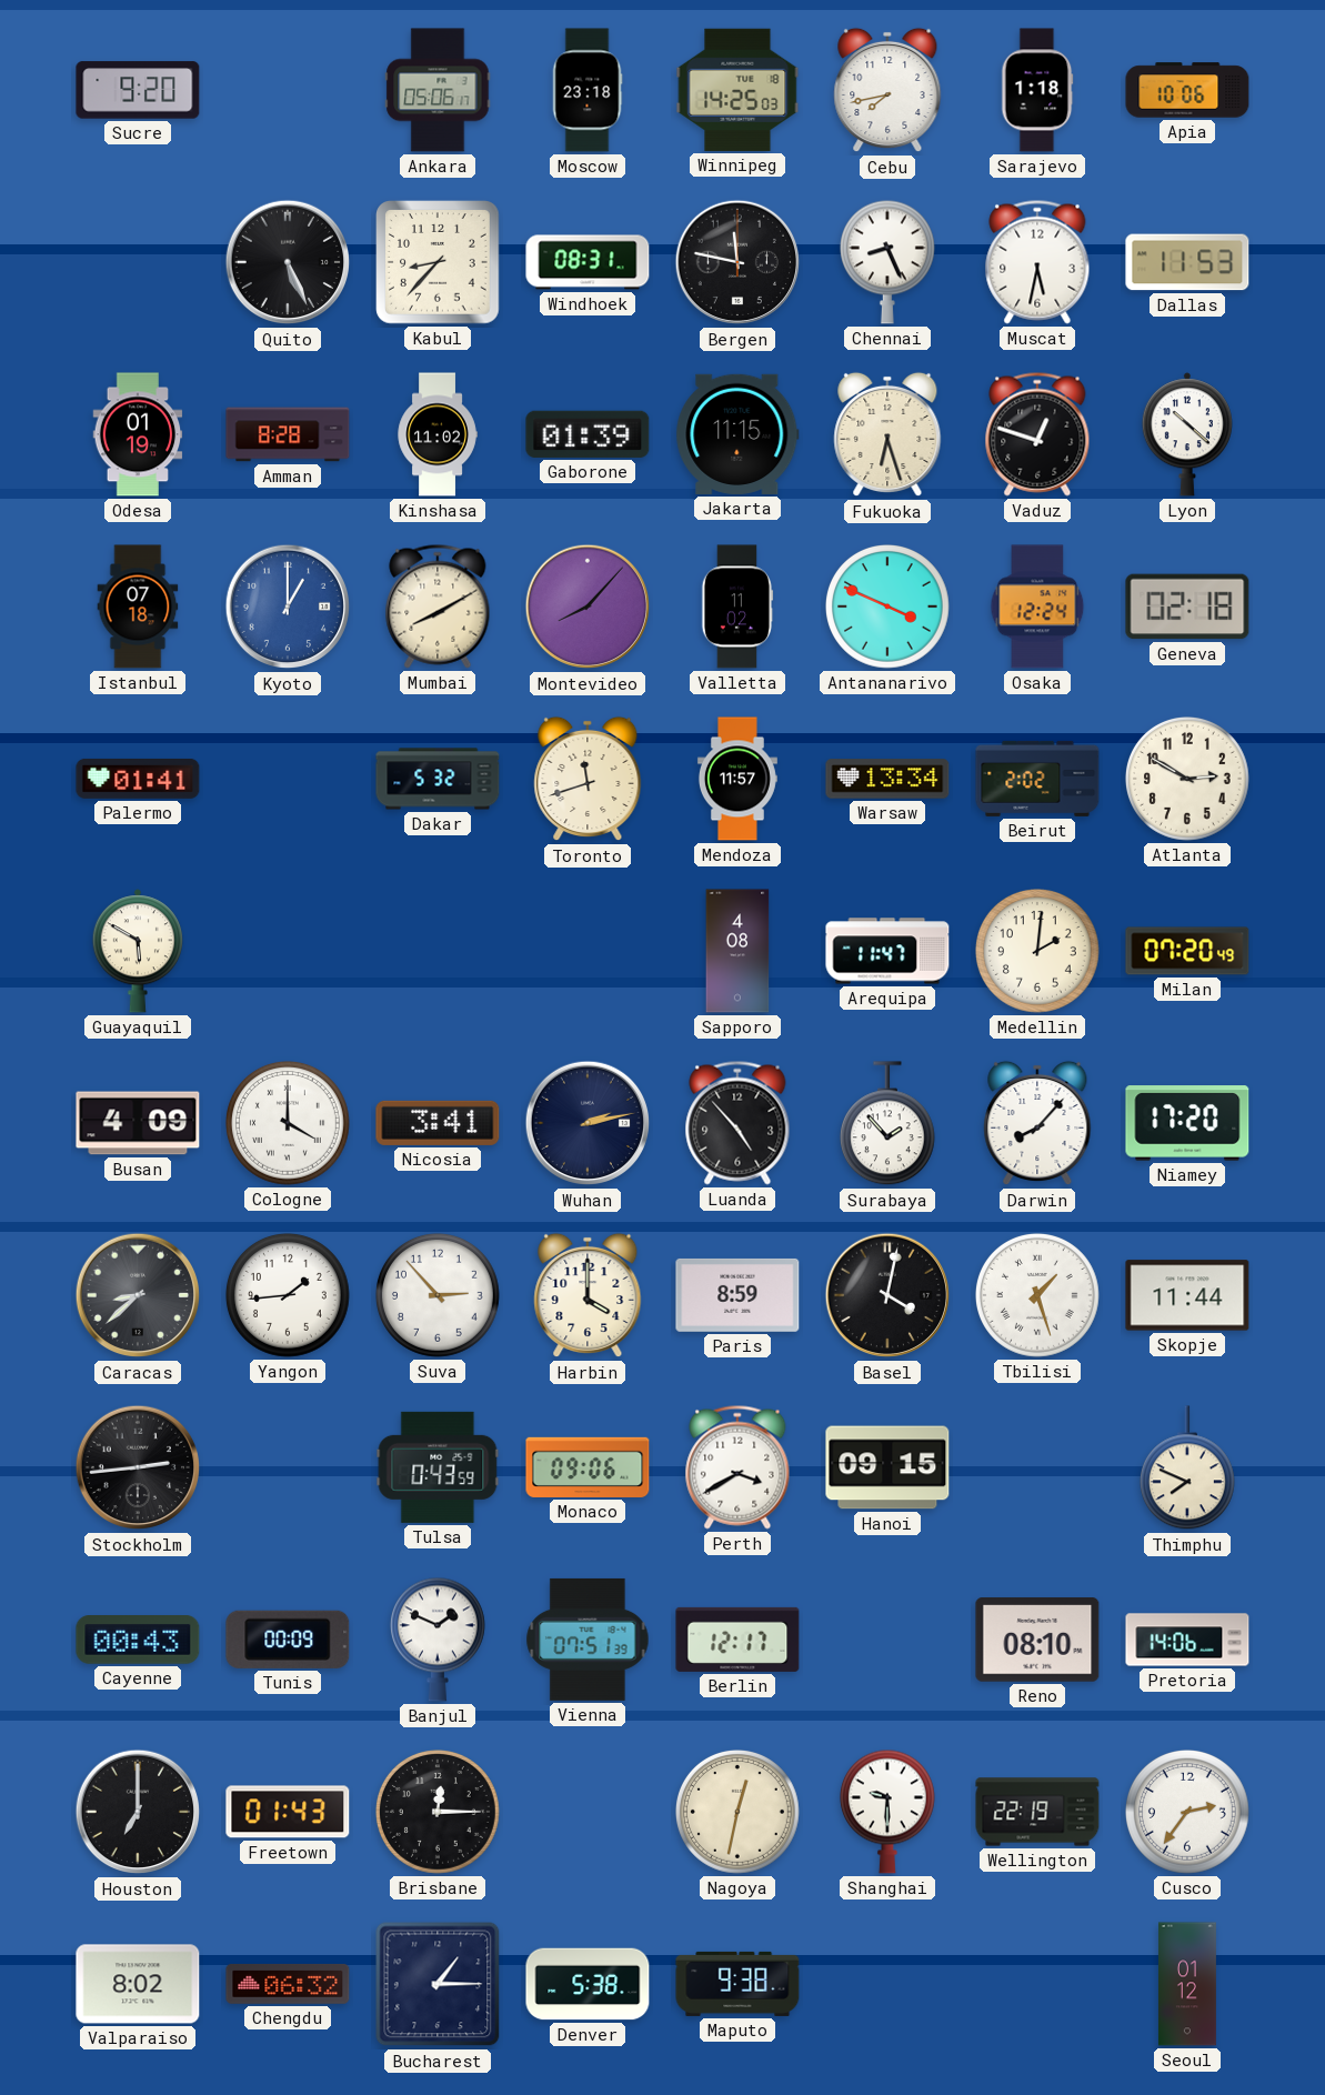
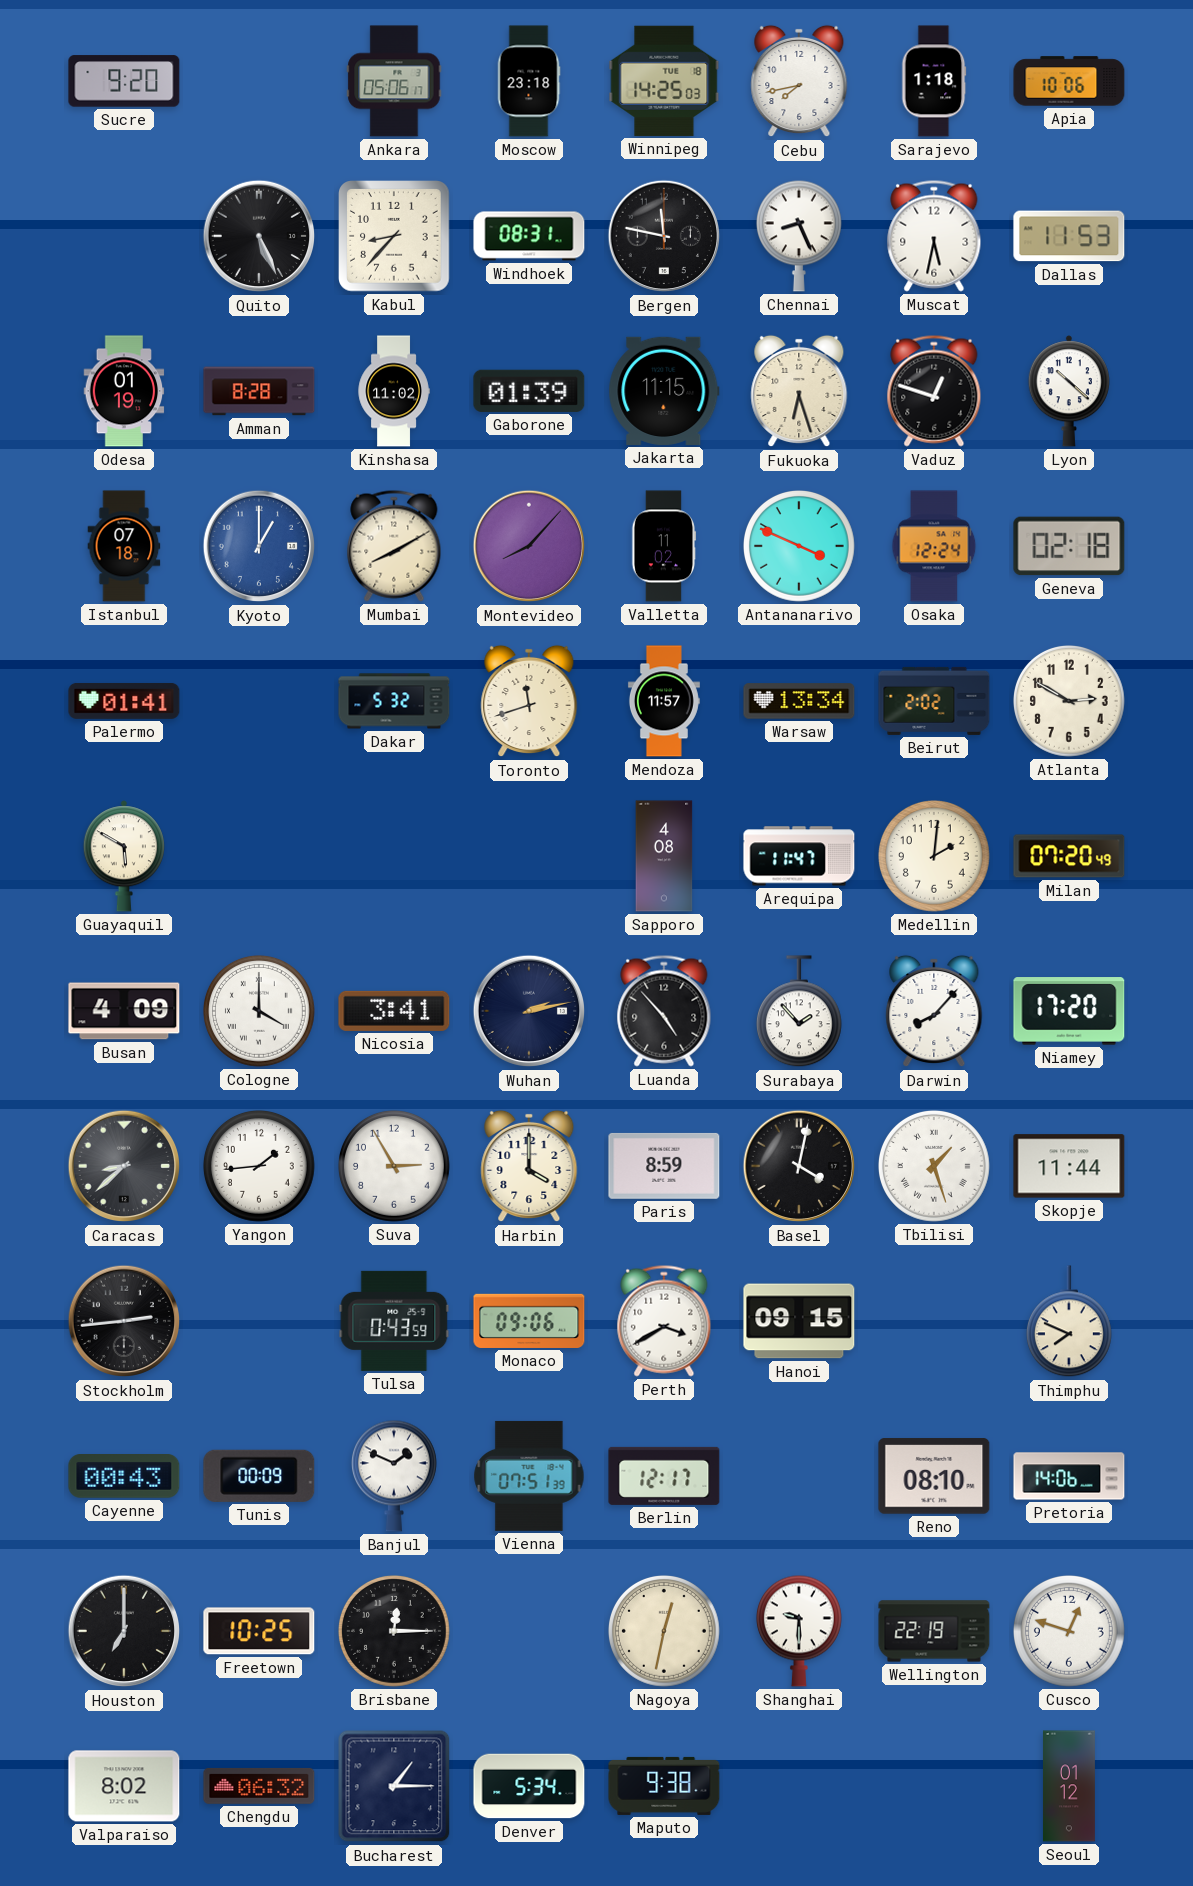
Suva: 2:53 -> 2:55
Freetown: 01:43 -> 10:25
Cusco: 2:36 -> 12:48
Denver: 5:38 -> 5:34
